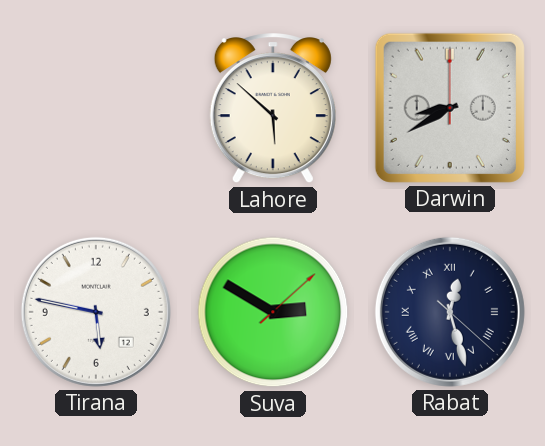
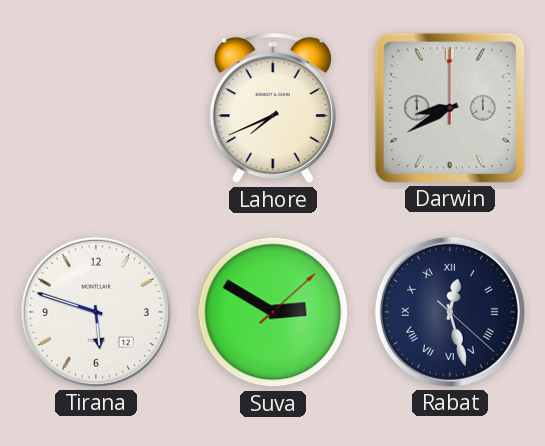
Lahore: 5:52 -> 7:41
Tirana: 5:47 -> 5:48
